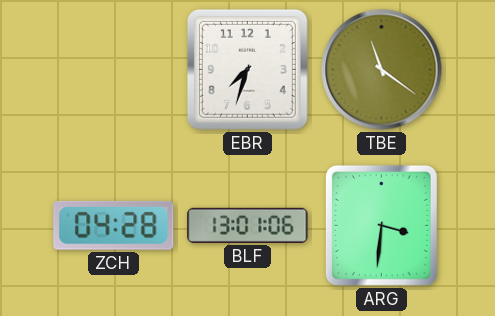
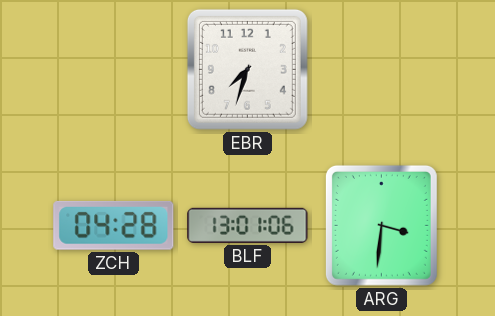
TBE: 11:21 -> none
